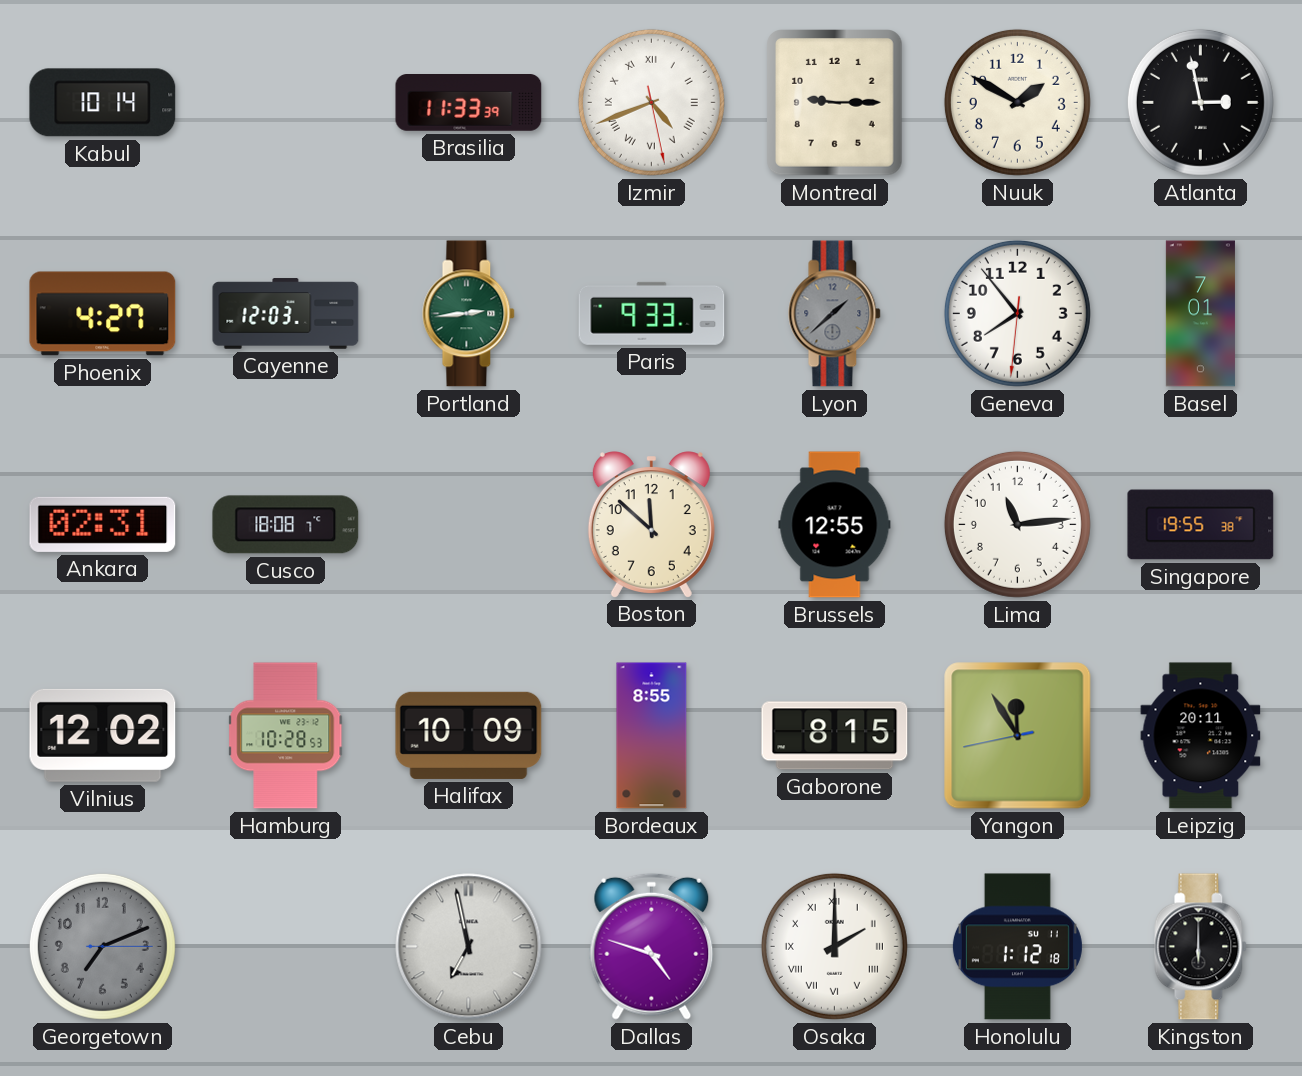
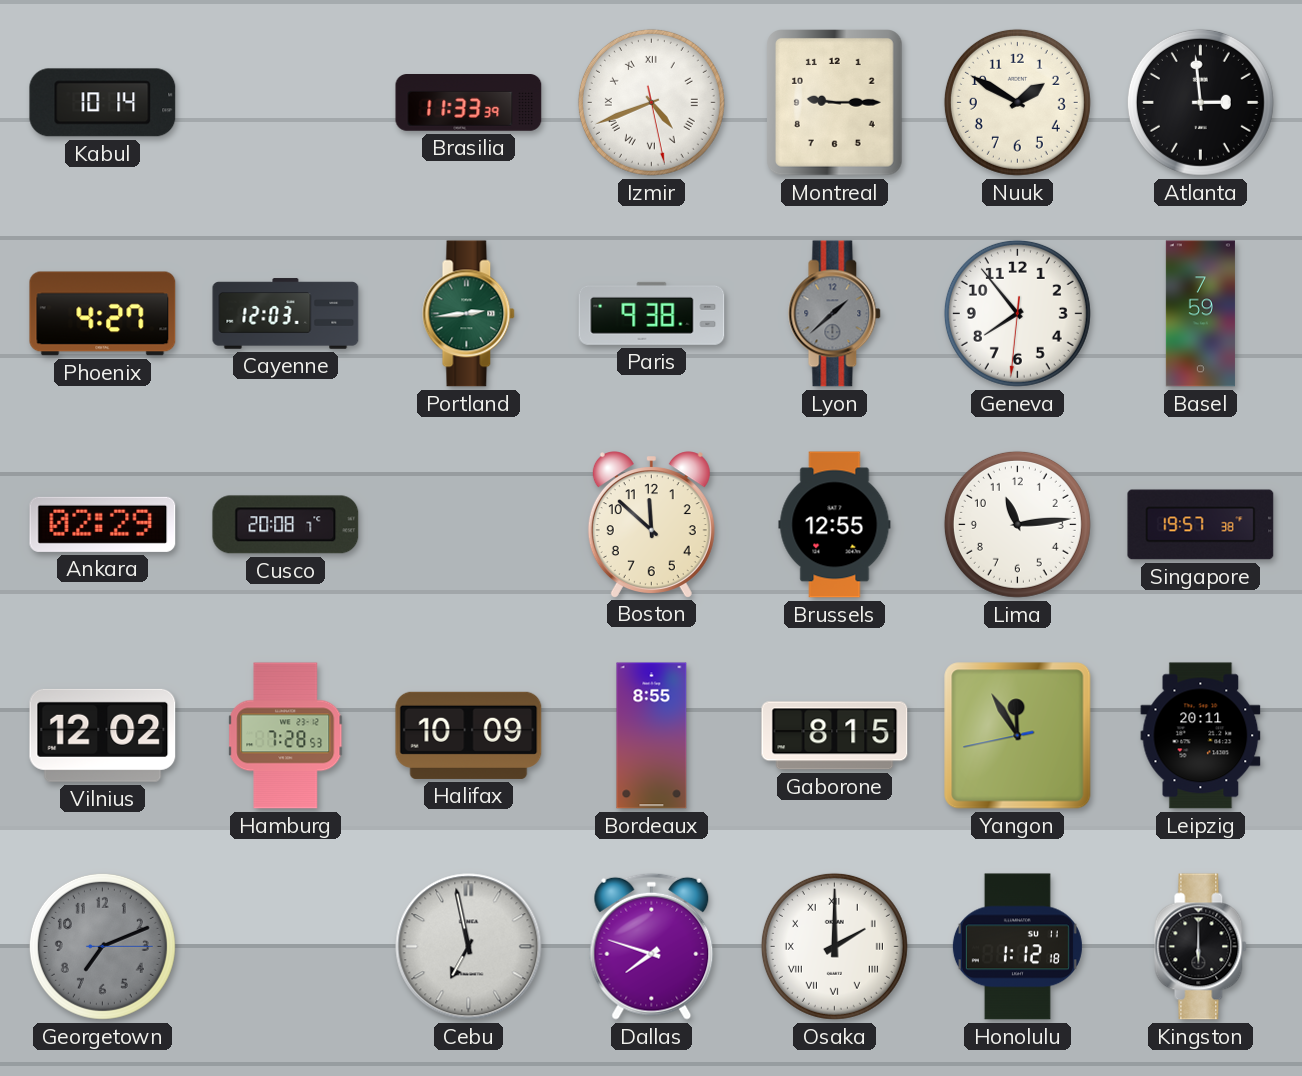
Atlanta: 2:58 -> 2:59
Paris: 9:33 -> 9:38
Basel: 7:01 -> 7:59
Ankara: 02:31 -> 02:29
Cusco: 18:08 -> 20:08
Singapore: 19:55 -> 19:57
Hamburg: 10:28 -> 7:28
Dallas: 4:48 -> 7:48
